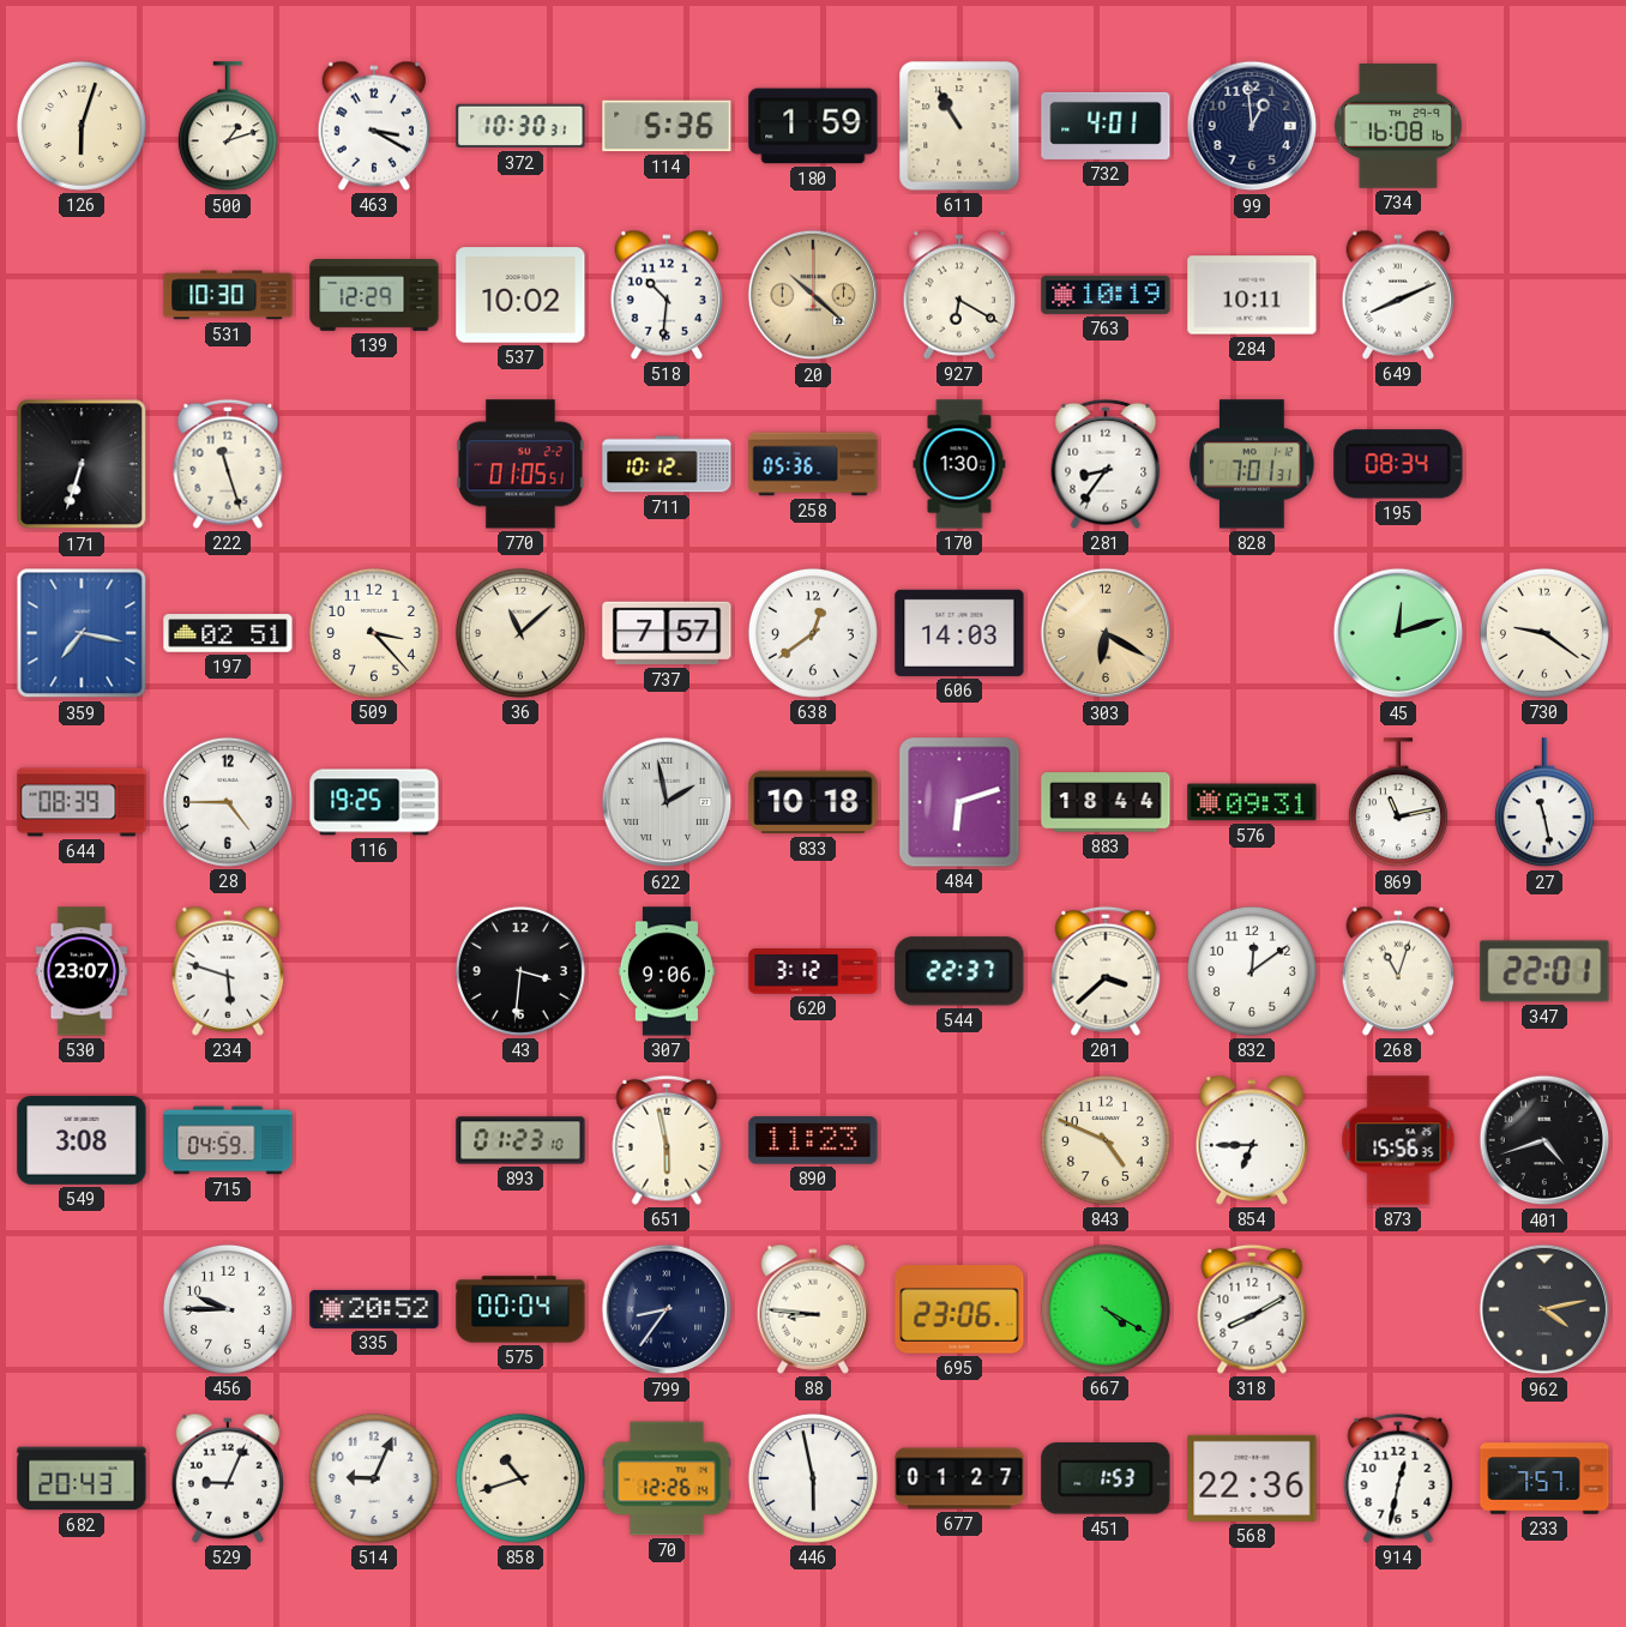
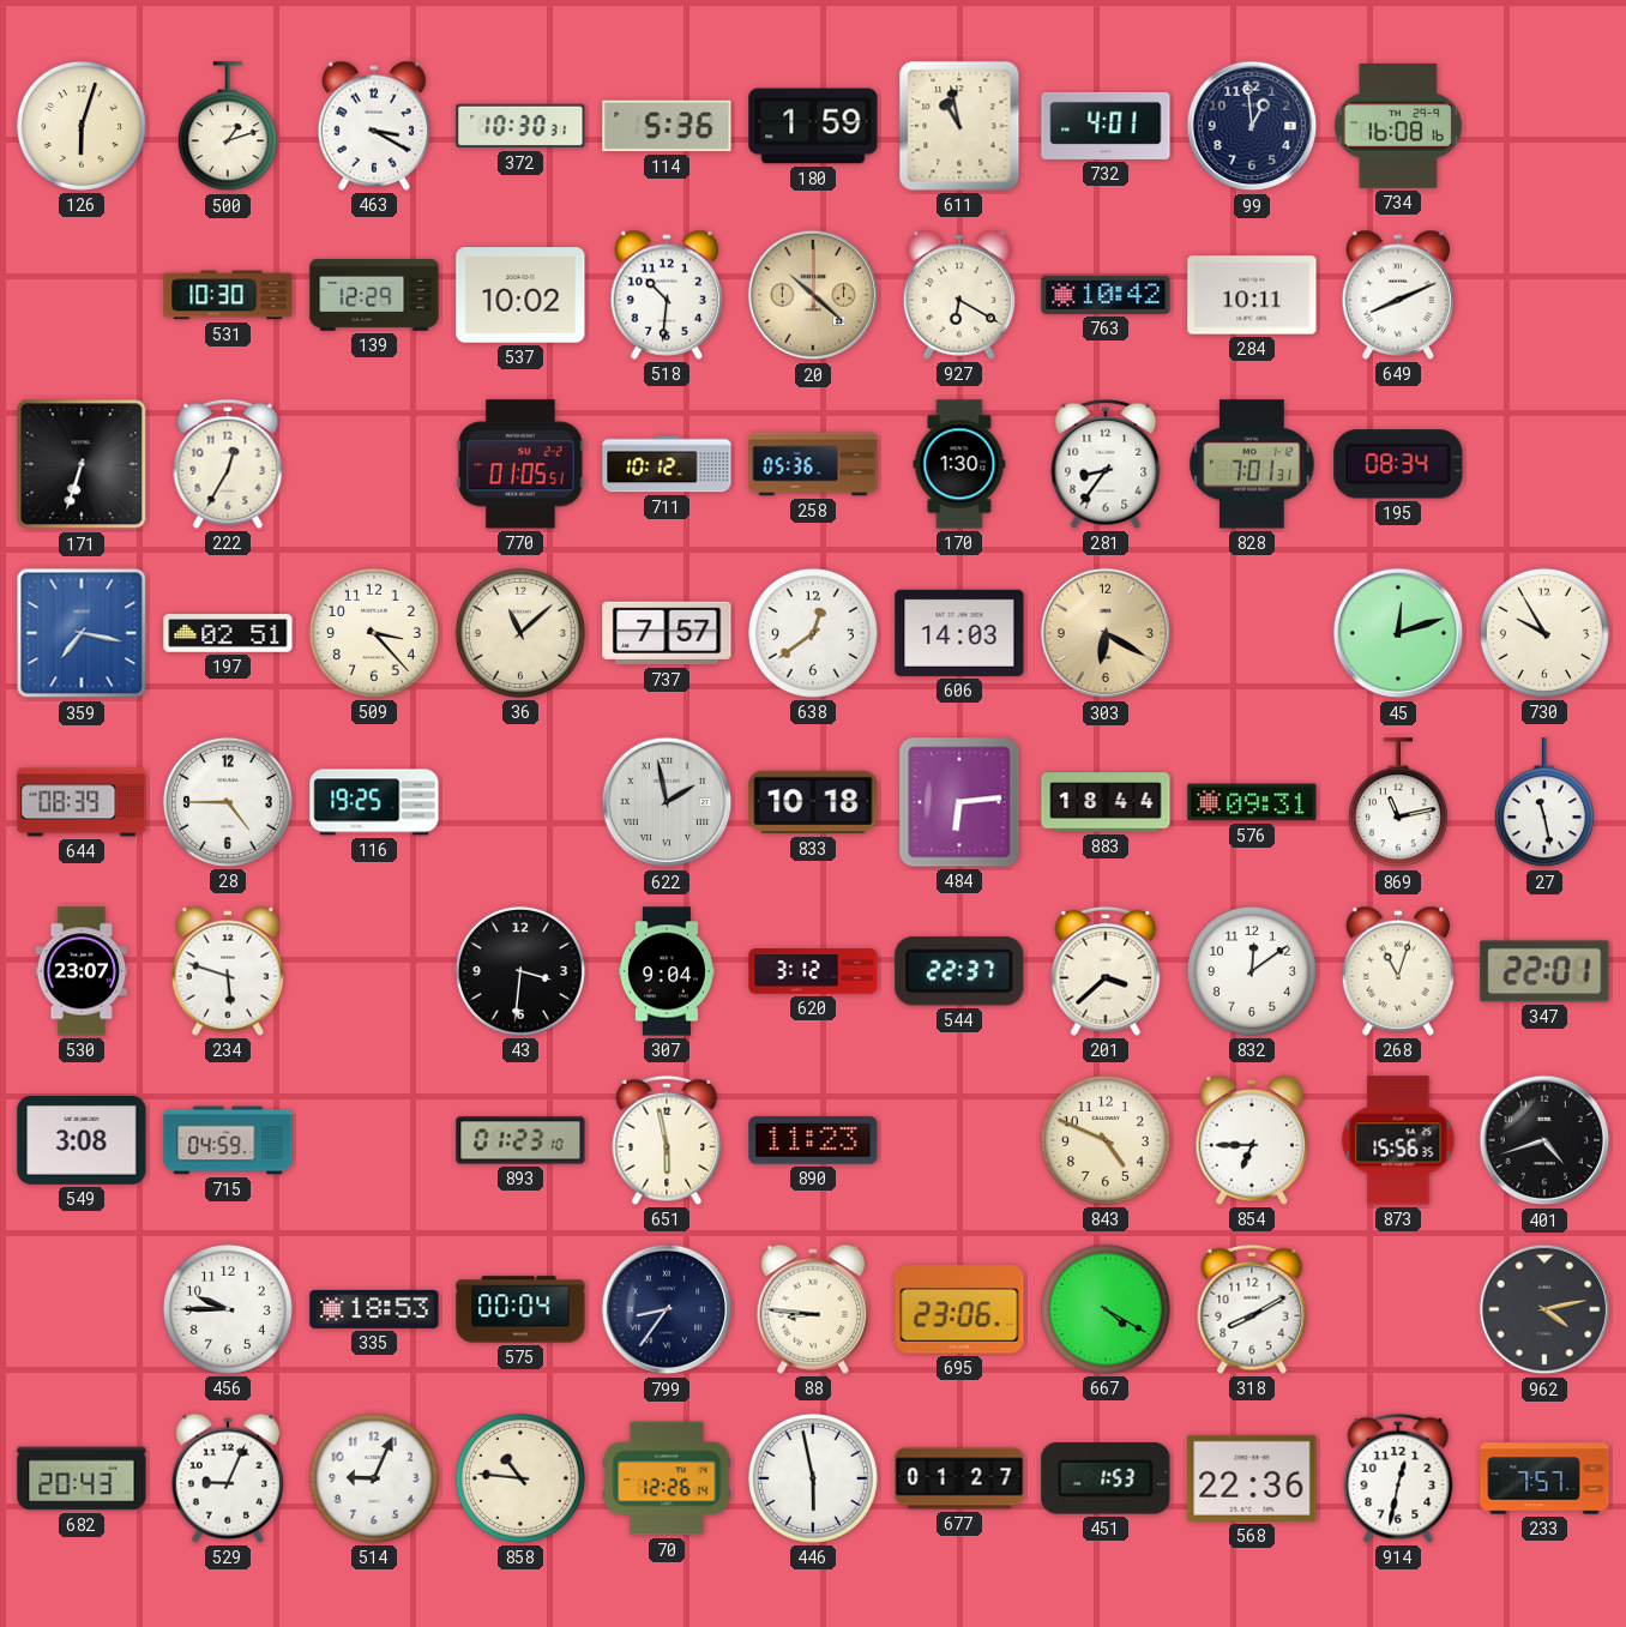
611: 10:55 -> 10:58
763: 10:19 -> 10:42
222: 11:27 -> 12:35
730: 9:21 -> 9:55
484: 6:12 -> 6:14
307: 9:06 -> 9:04
335: 20:52 -> 18:53
858: 10:42 -> 10:46
